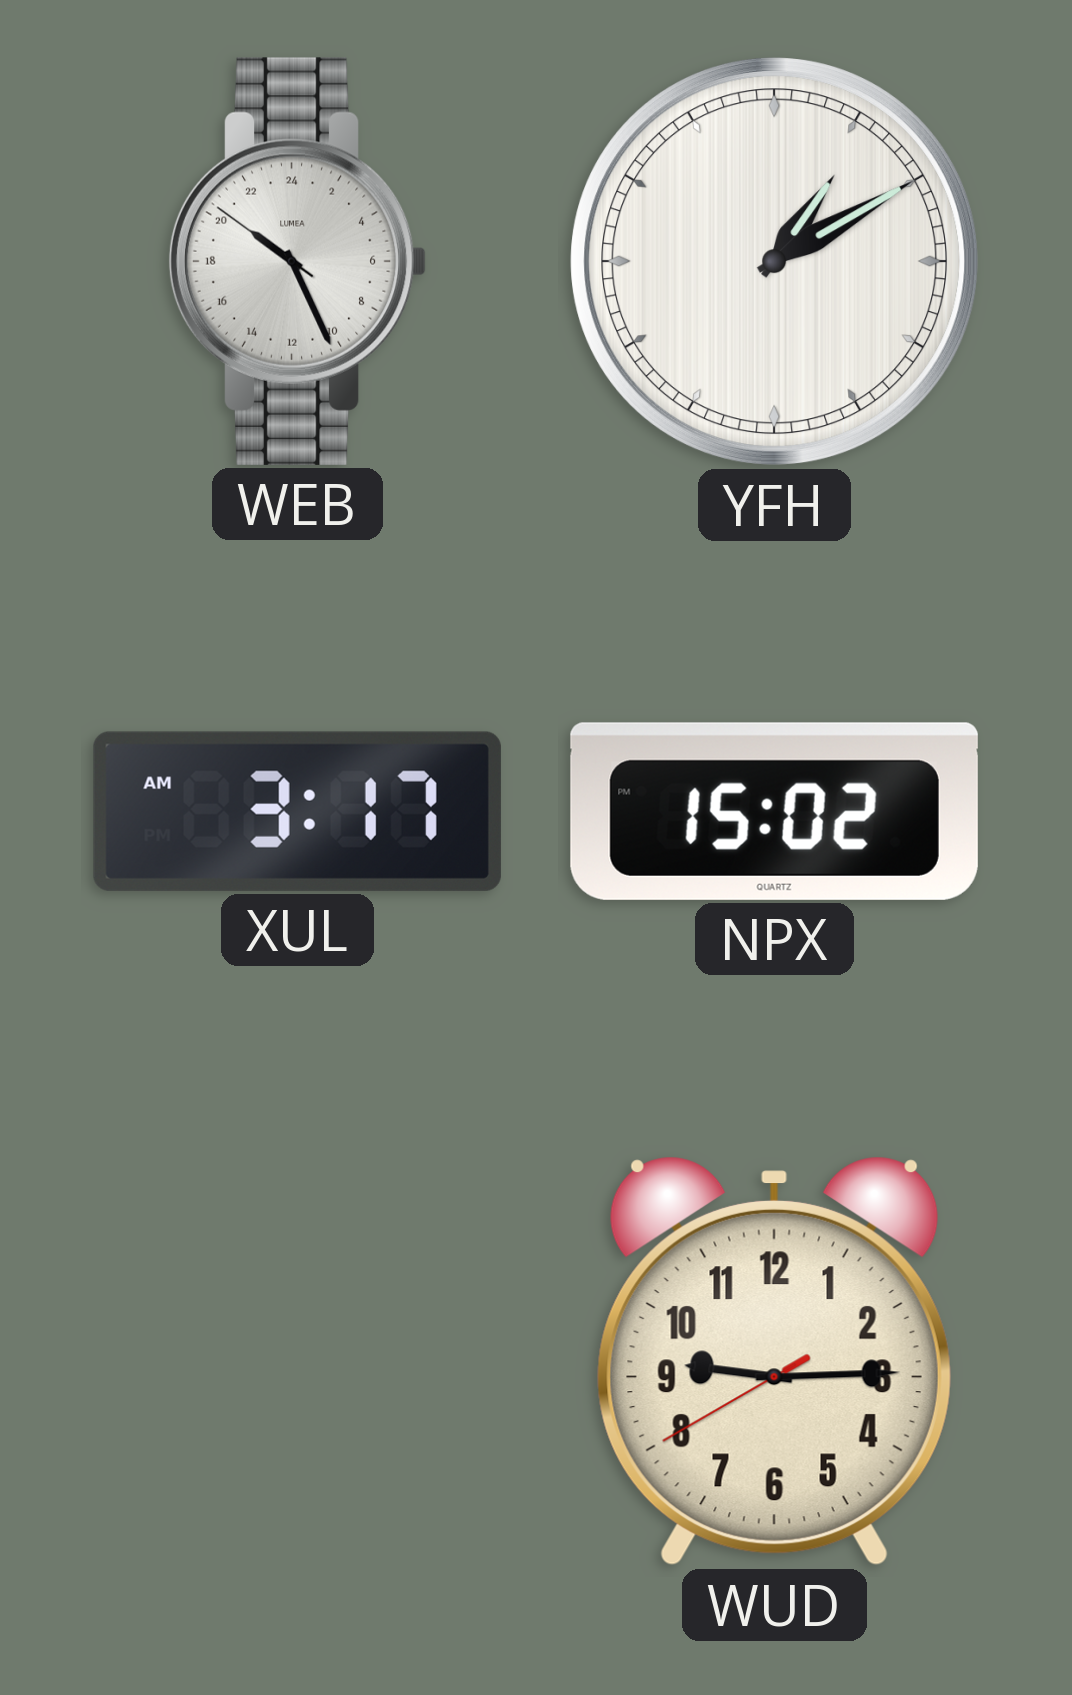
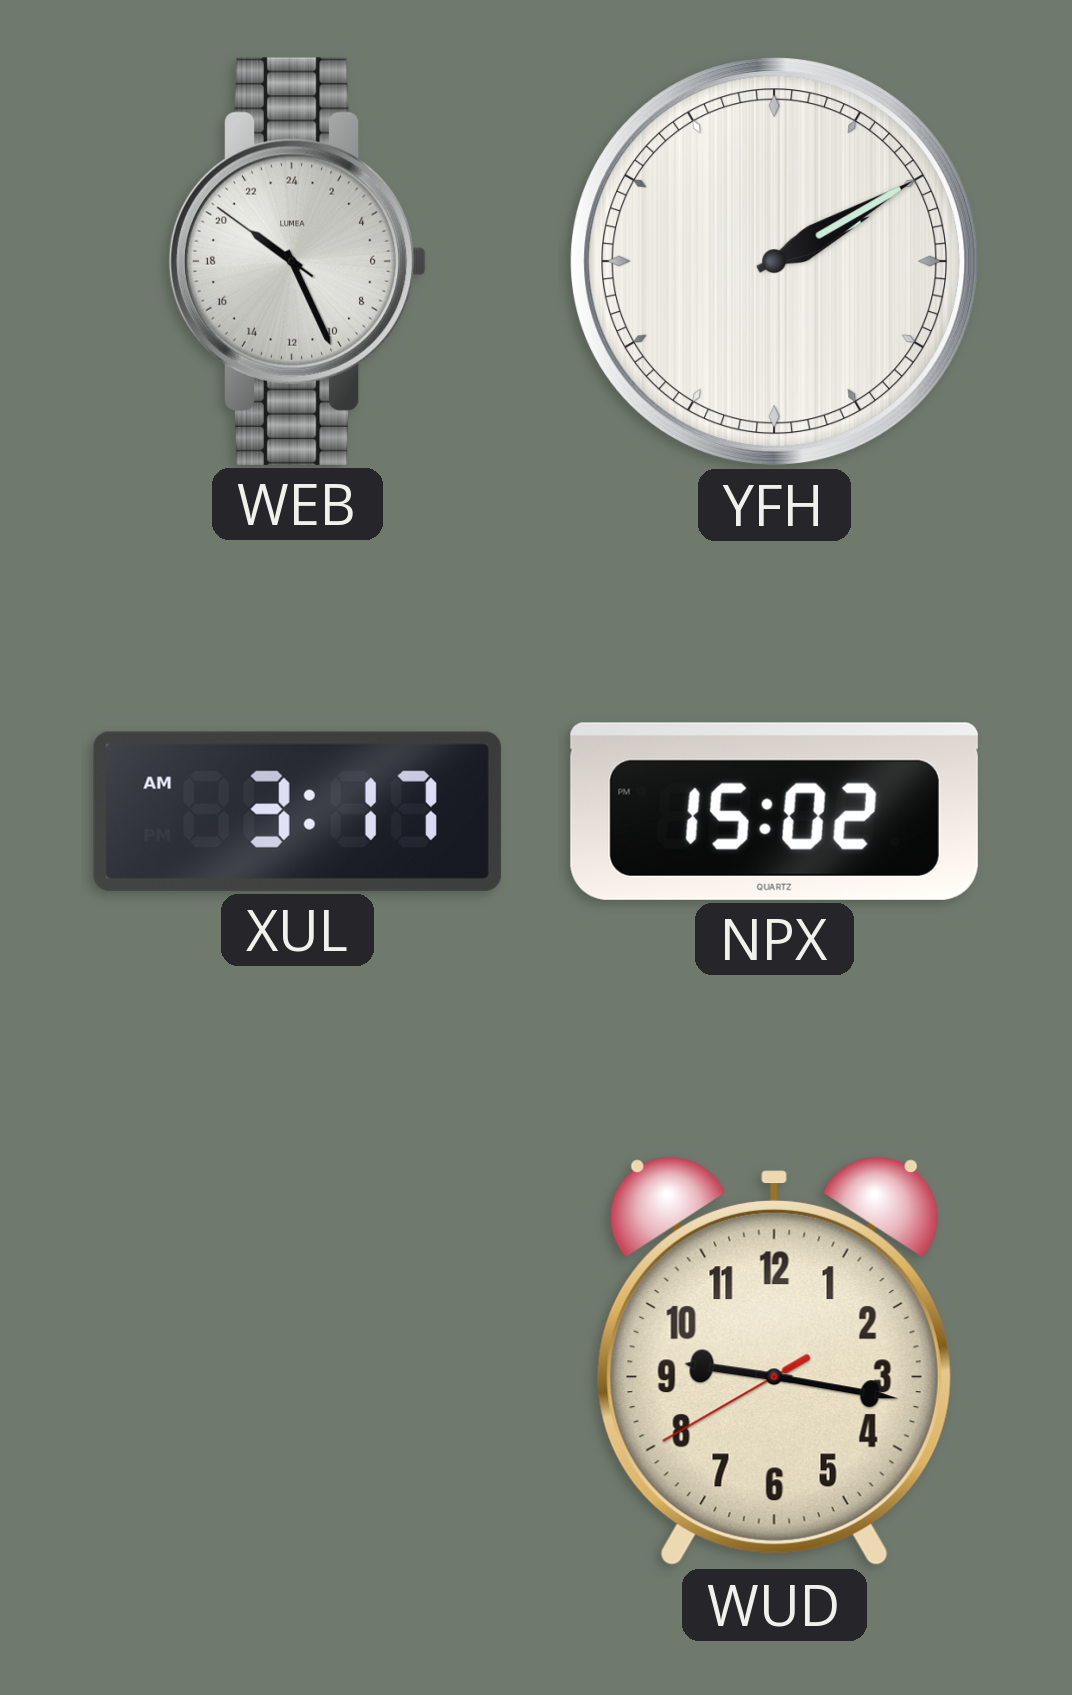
YFH: 1:10 -> 2:10
WUD: 9:14 -> 9:16
